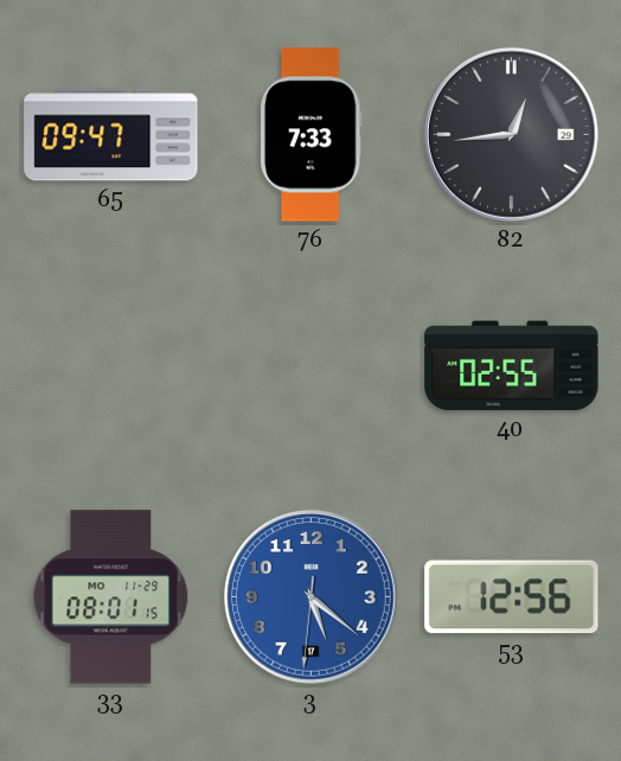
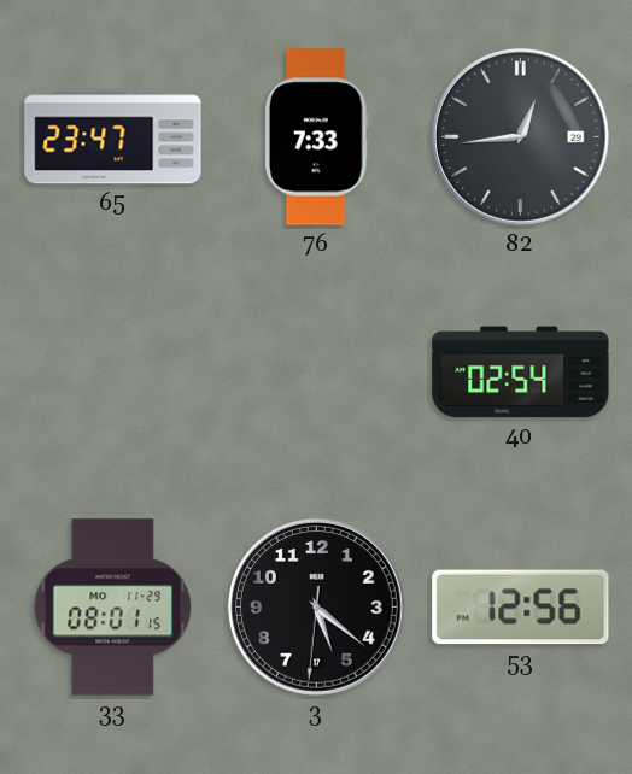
65: 09:47 -> 23:47
40: 02:55 -> 02:54
3 dial: blue -> black
